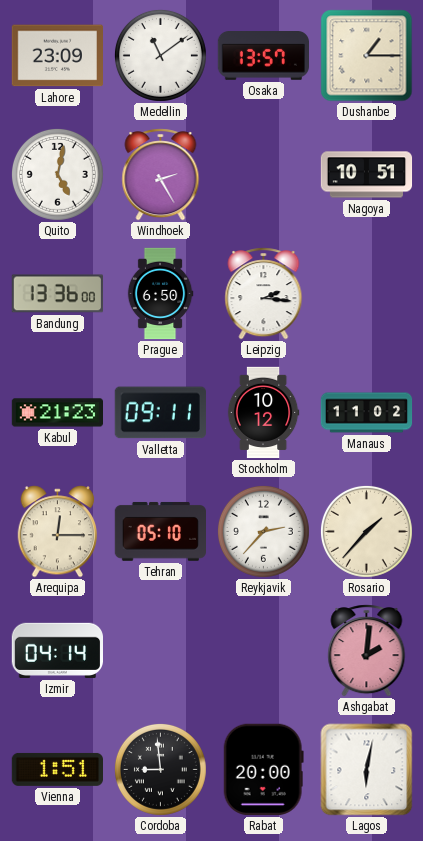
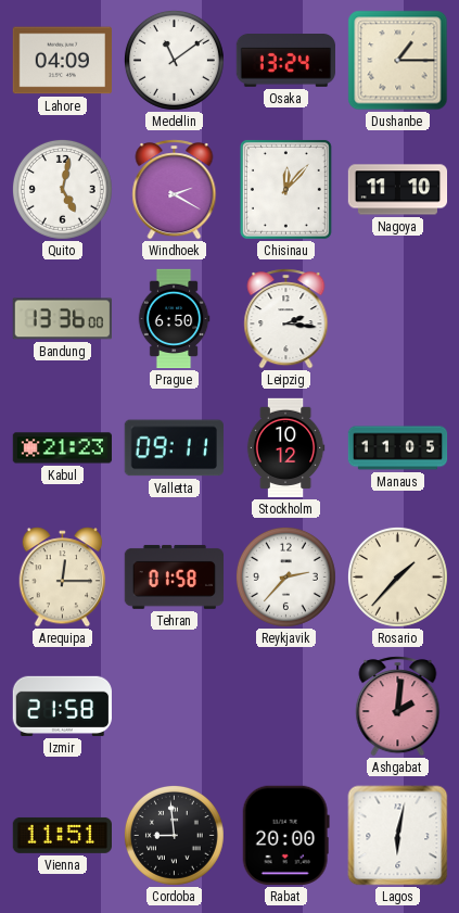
Lahore: 23:09 -> 04:09
Osaka: 13:57 -> 13:24
Windhoek: 2:25 -> 2:20
Chisinau: none -> 12:07
Nagoya: 10:51 -> 11:10
Manaus: 11:02 -> 11:05
Tehran: 05:10 -> 01:58
Izmir: 04:14 -> 21:58
Vienna: 1:51 -> 11:51
